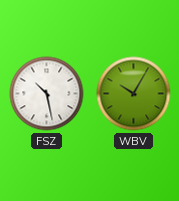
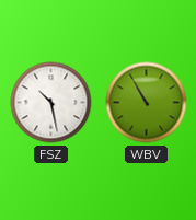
WBV: 10:05 -> 10:55
